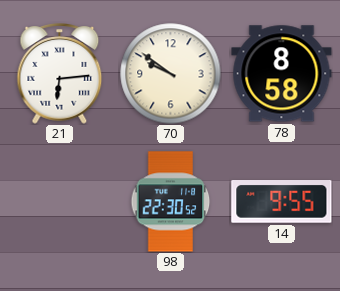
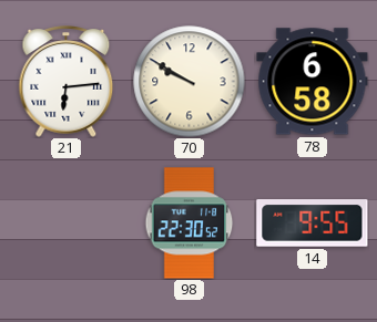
70: 9:51 -> 9:50
78: 8:58 -> 6:58
